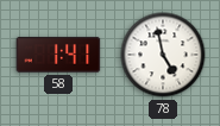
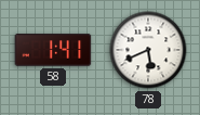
78: 4:58 -> 5:41
